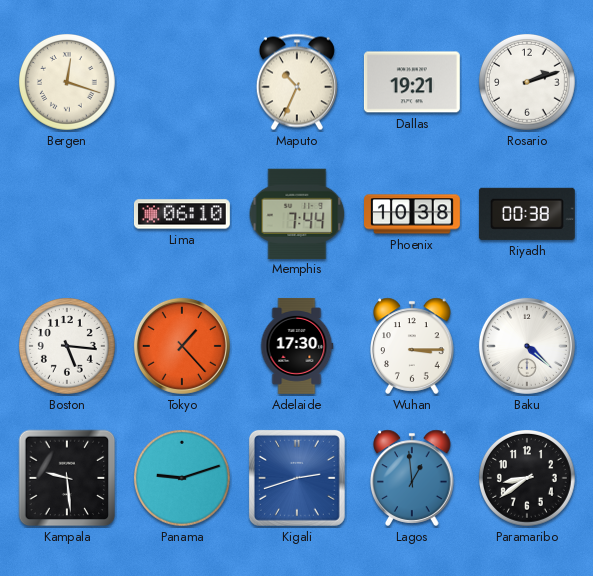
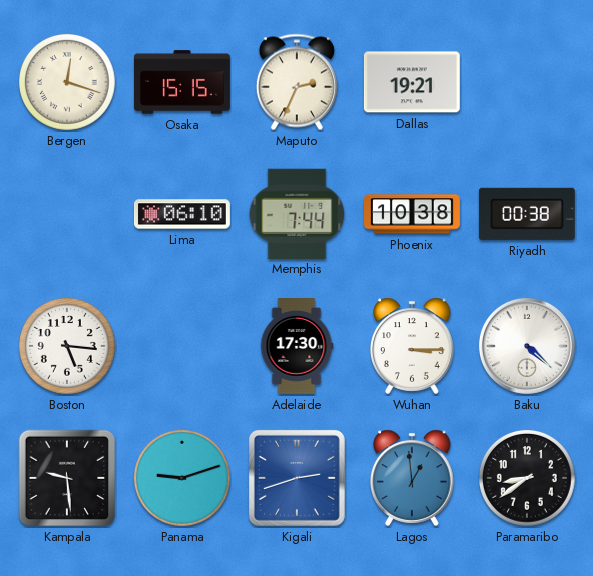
Osaka: none -> 15:15
Maputo: 10:34 -> 2:34
Rosario: 2:12 -> none
Tokyo: 1:23 -> none
